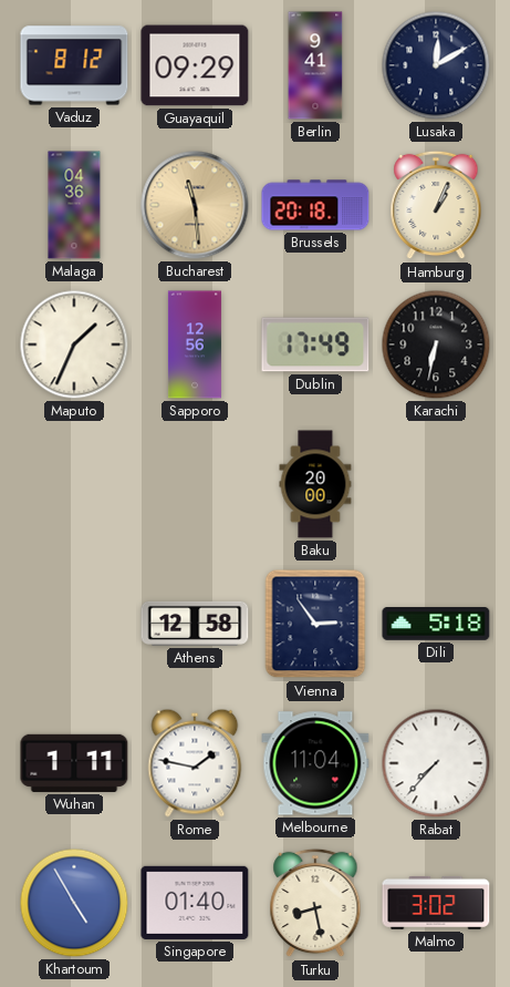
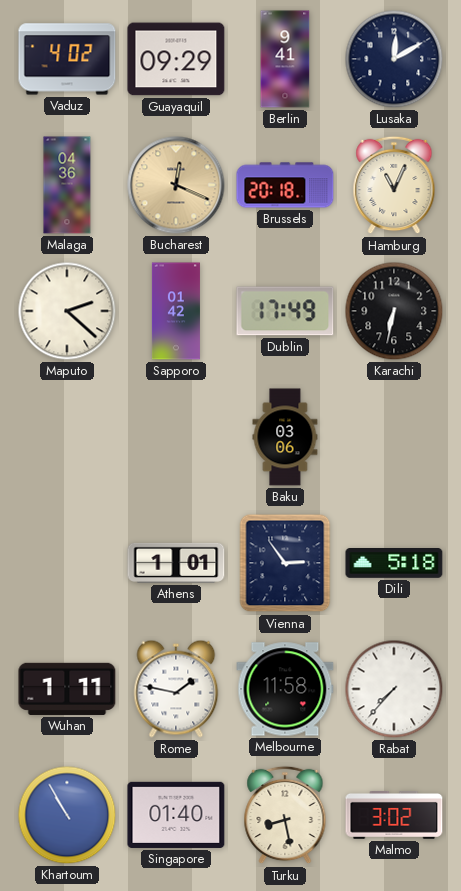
Vaduz: 8:12 -> 4:02
Bucharest: 11:29 -> 12:19
Hamburg: 1:04 -> 11:04
Maputo: 1:34 -> 2:22
Sapporo: 12:56 -> 01:42
Baku: 20:00 -> 03:06
Athens: 12:58 -> 1:01
Melbourne: 11:04 -> 11:58
Khartoum: 4:55 -> 10:55
